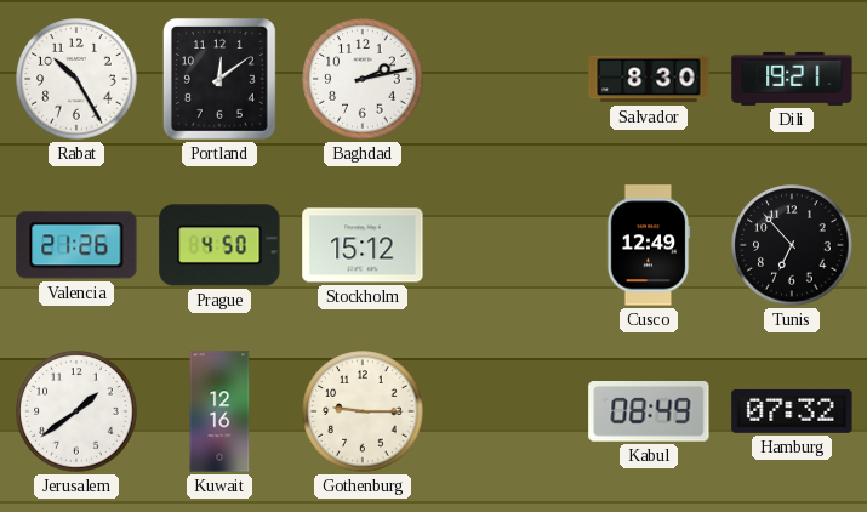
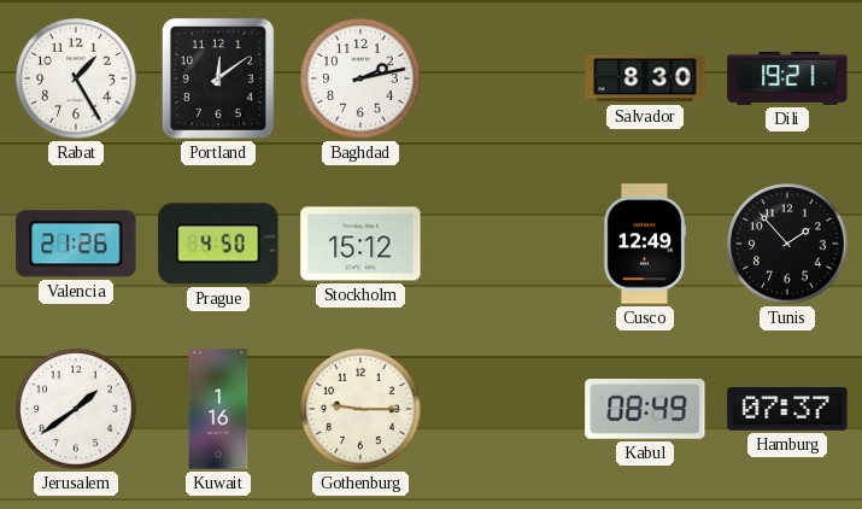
Rabat: 10:25 -> 1:25
Tunis: 6:53 -> 1:53
Kuwait: 12:16 -> 1:16
Hamburg: 07:32 -> 07:37
